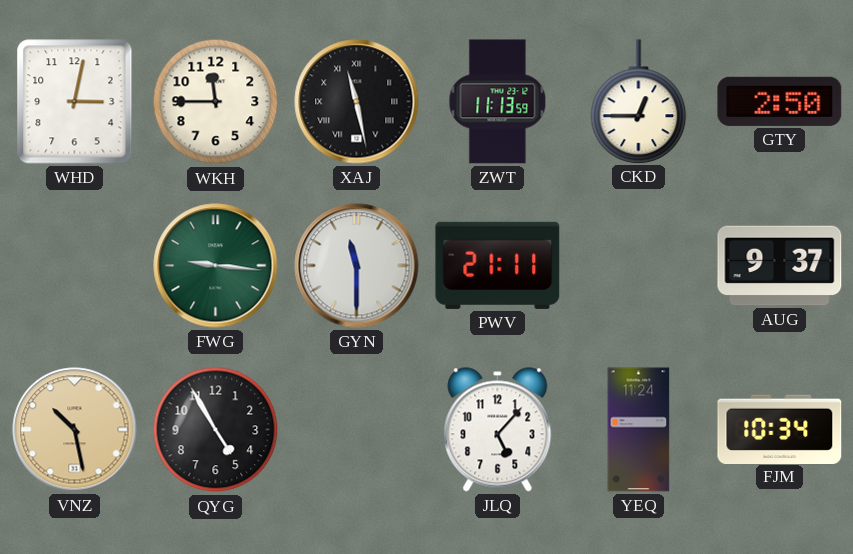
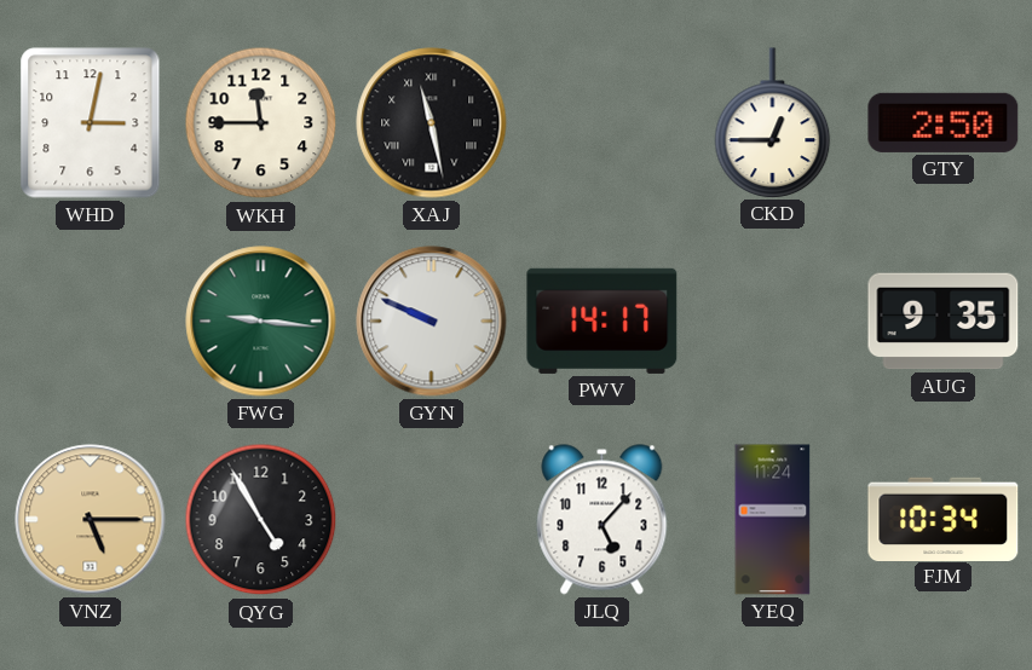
ZWT: 11:13 -> none
GYN: 11:30 -> 9:49
PWV: 21:11 -> 14:17
AUG: 9:37 -> 9:35
VNZ: 10:28 -> 5:15
